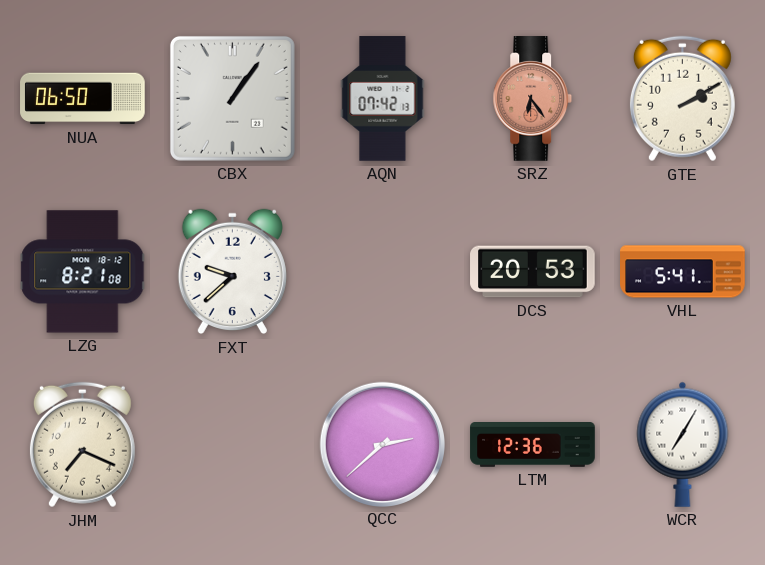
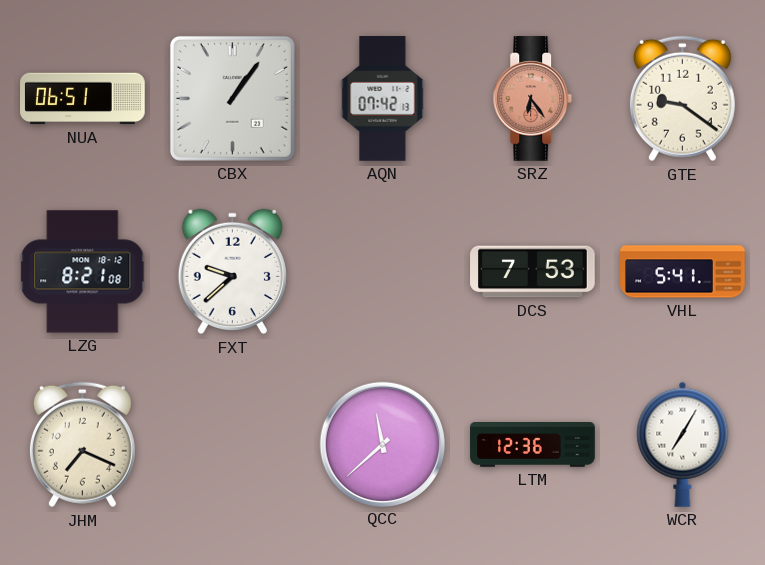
NUA: 06:50 -> 06:51
GTE: 2:10 -> 9:21
DCS: 20:53 -> 7:53
QCC: 2:38 -> 11:38
